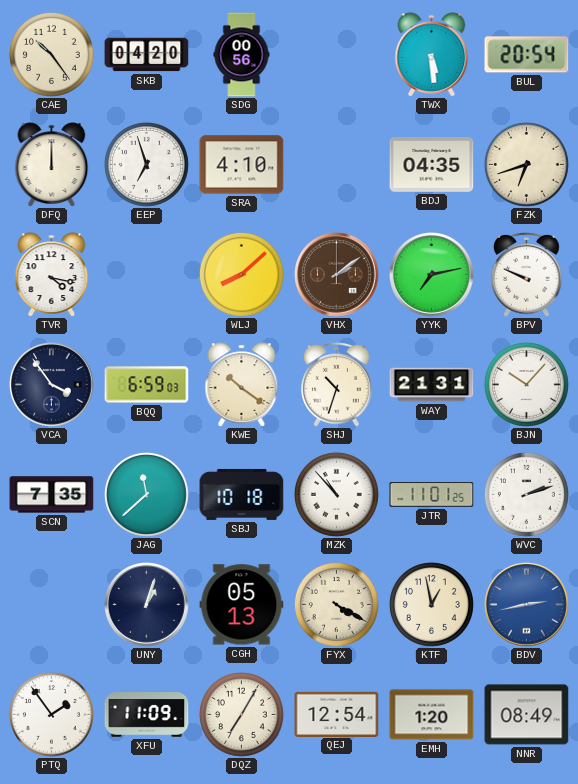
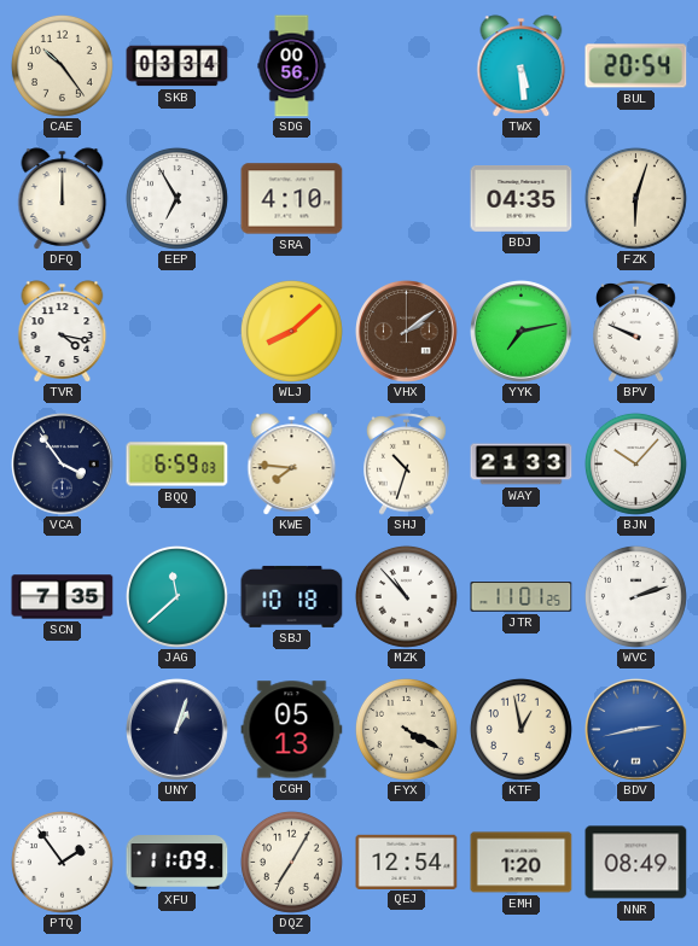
SKB: 04:20 -> 03:34
EEP: 6:57 -> 6:55
FZK: 6:42 -> 6:03
KWE: 10:21 -> 7:46
WAY: 21:31 -> 21:33
